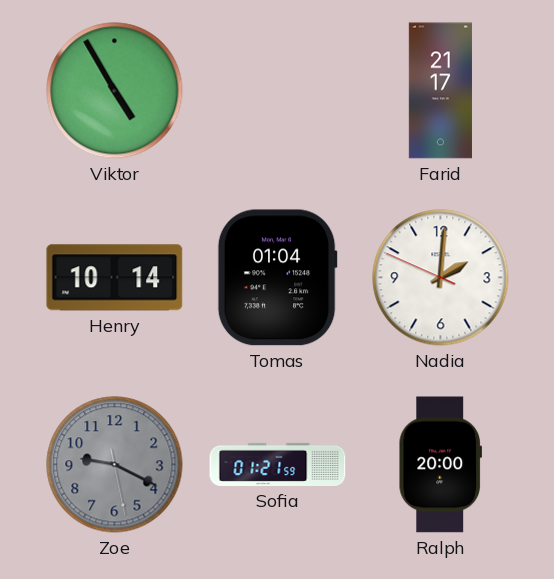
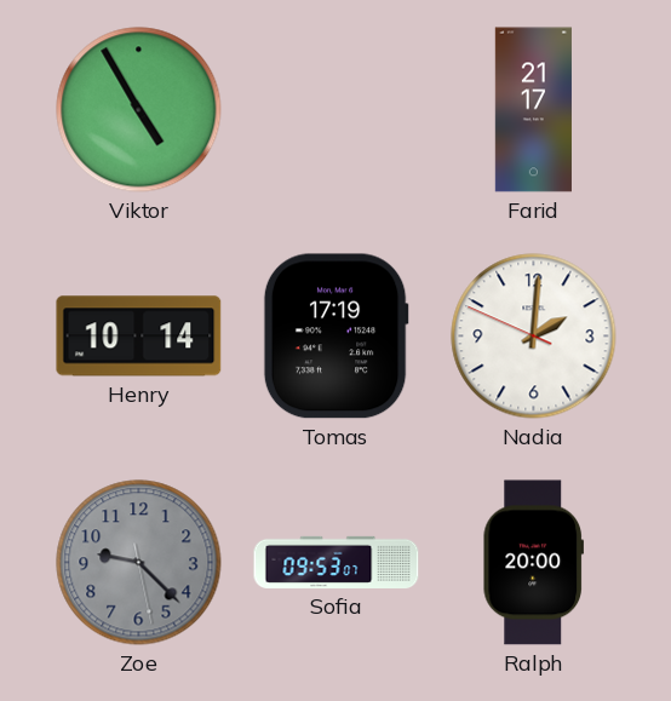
Tomas: 01:04 -> 17:19
Zoe: 9:19 -> 9:22
Sofia: 01:21 -> 09:53
